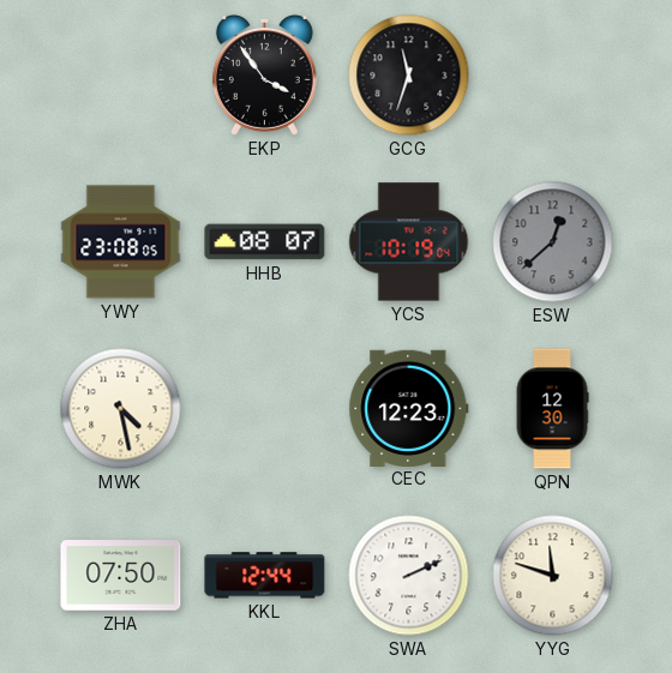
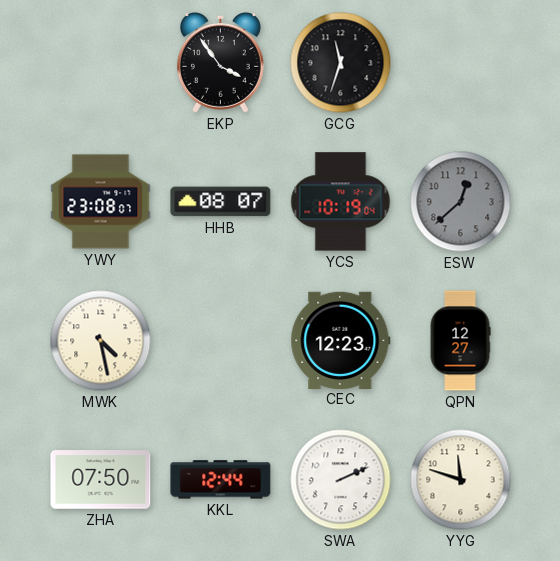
YWY: 23:08:05 -> 23:08:07
QPN: 12:30 -> 12:27
